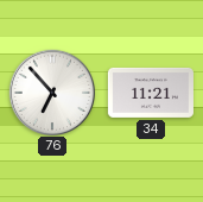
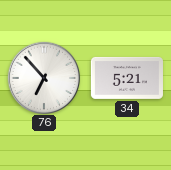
34: 11:21 -> 5:21
